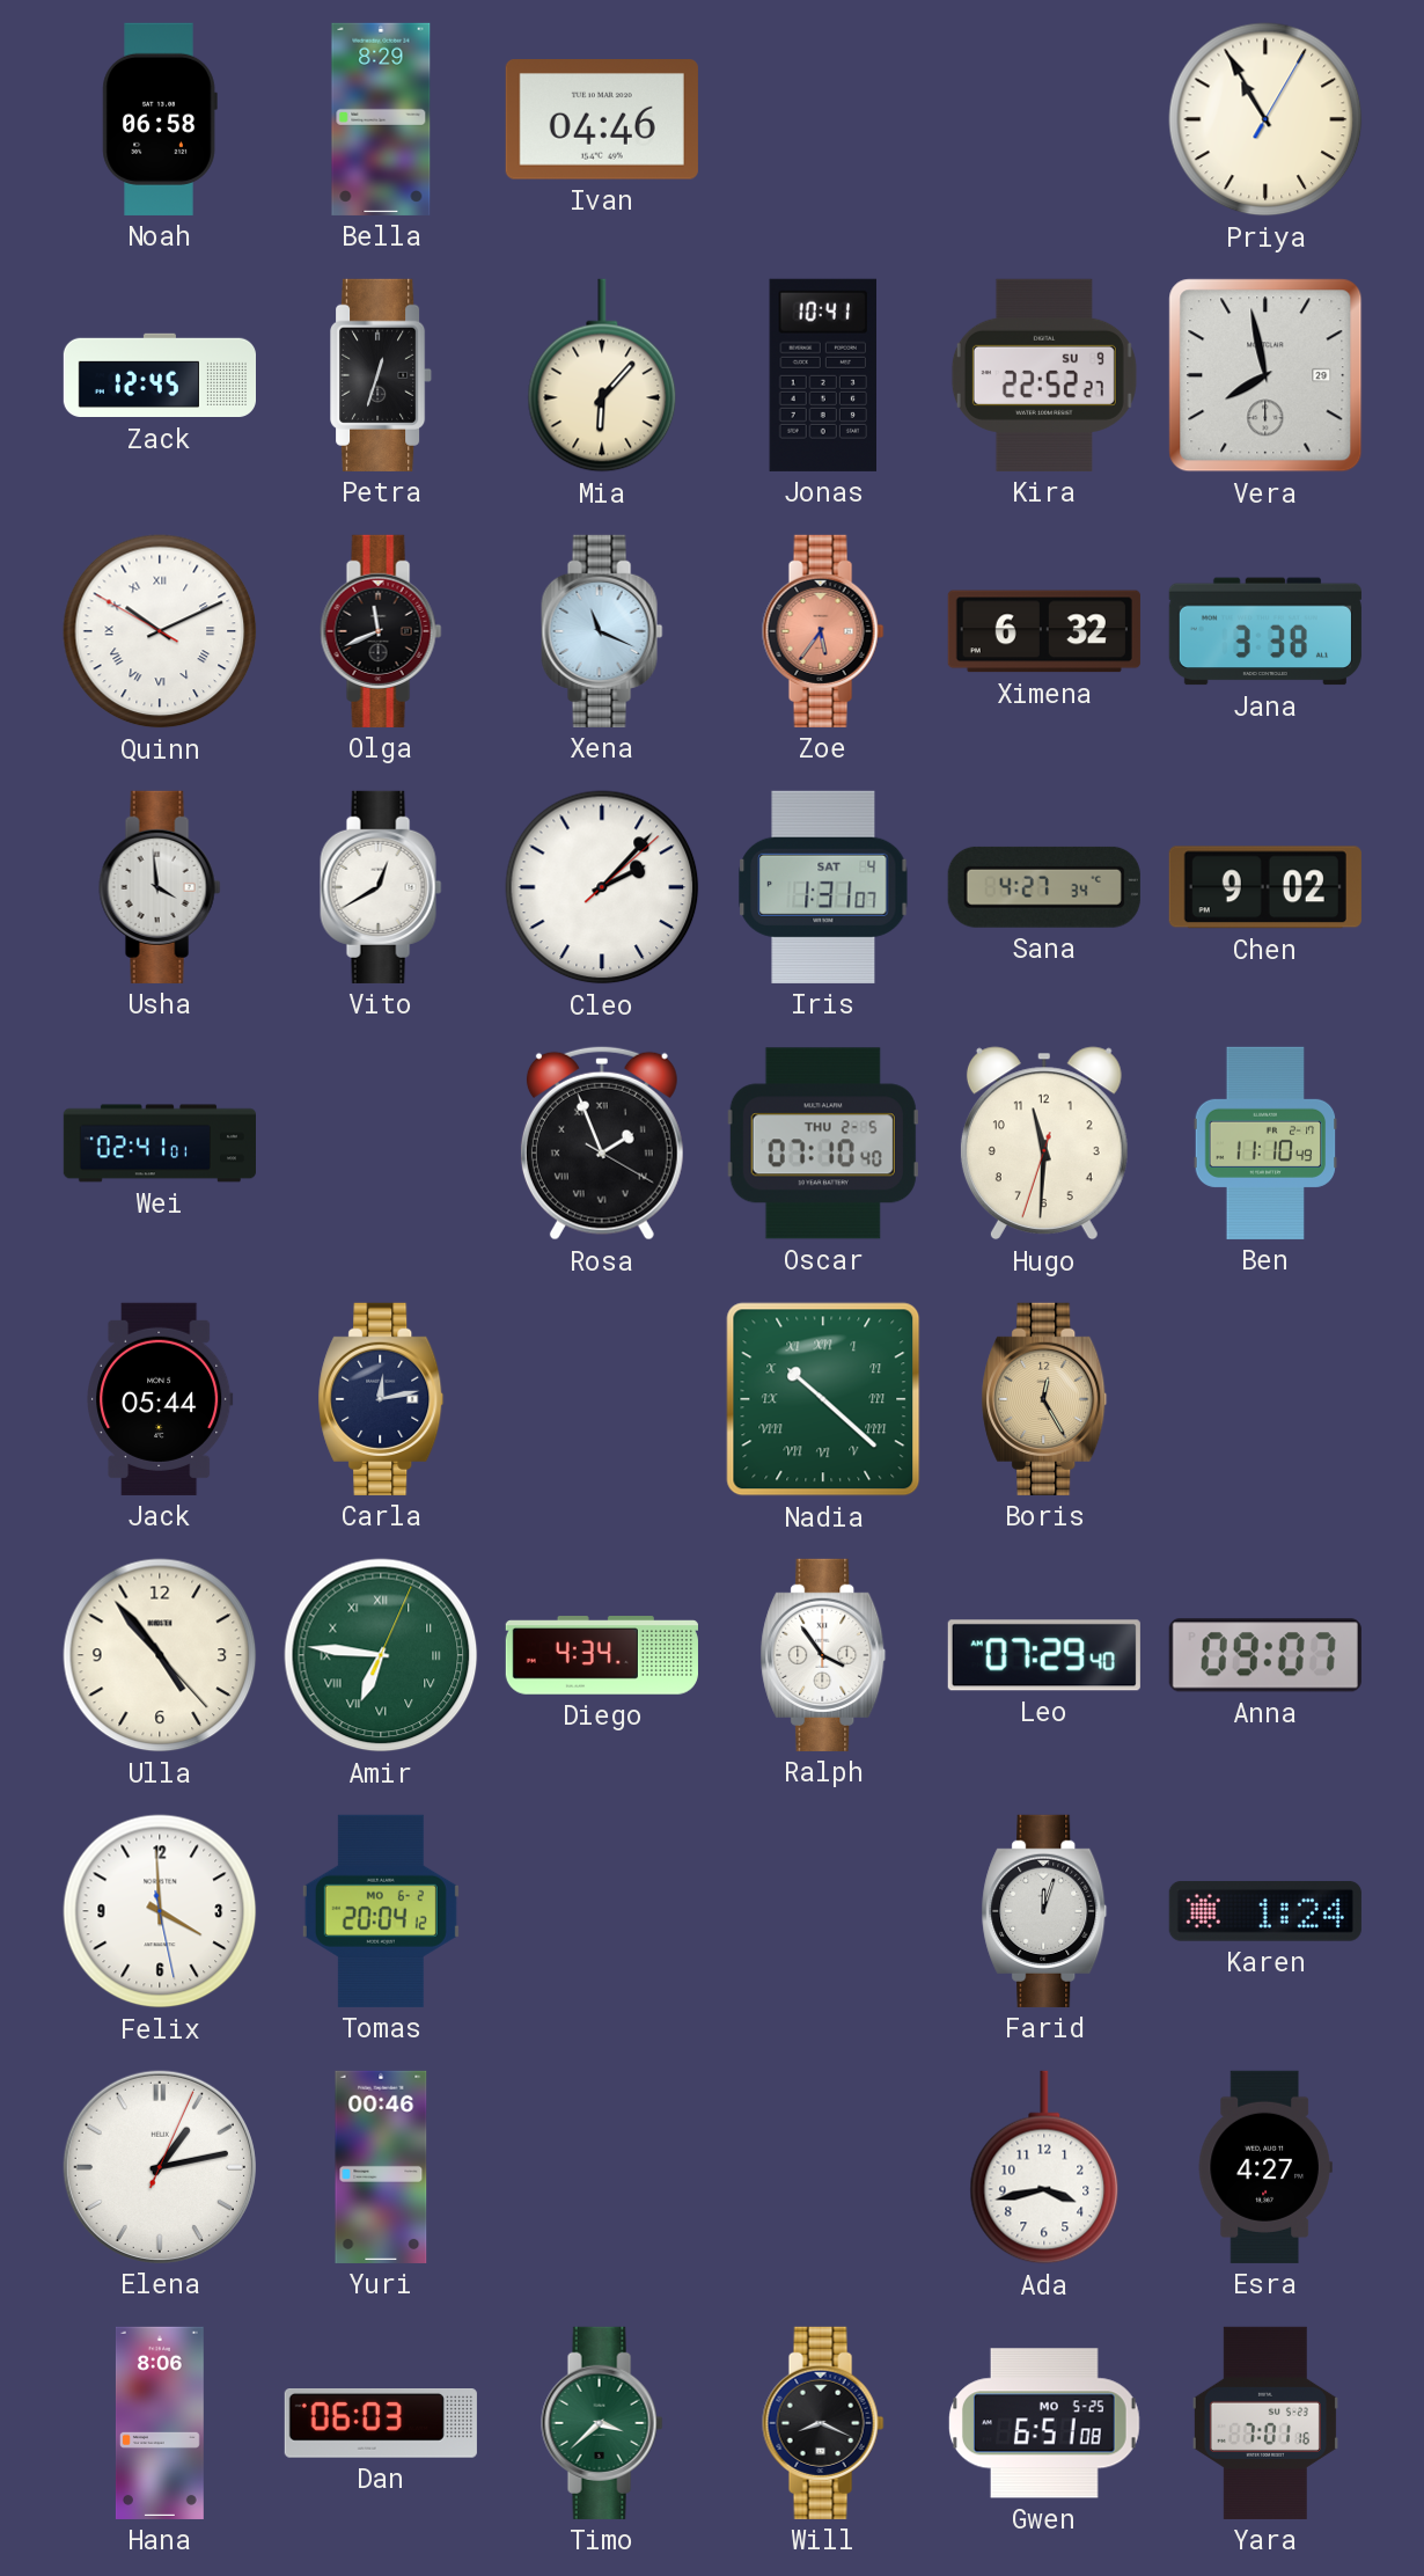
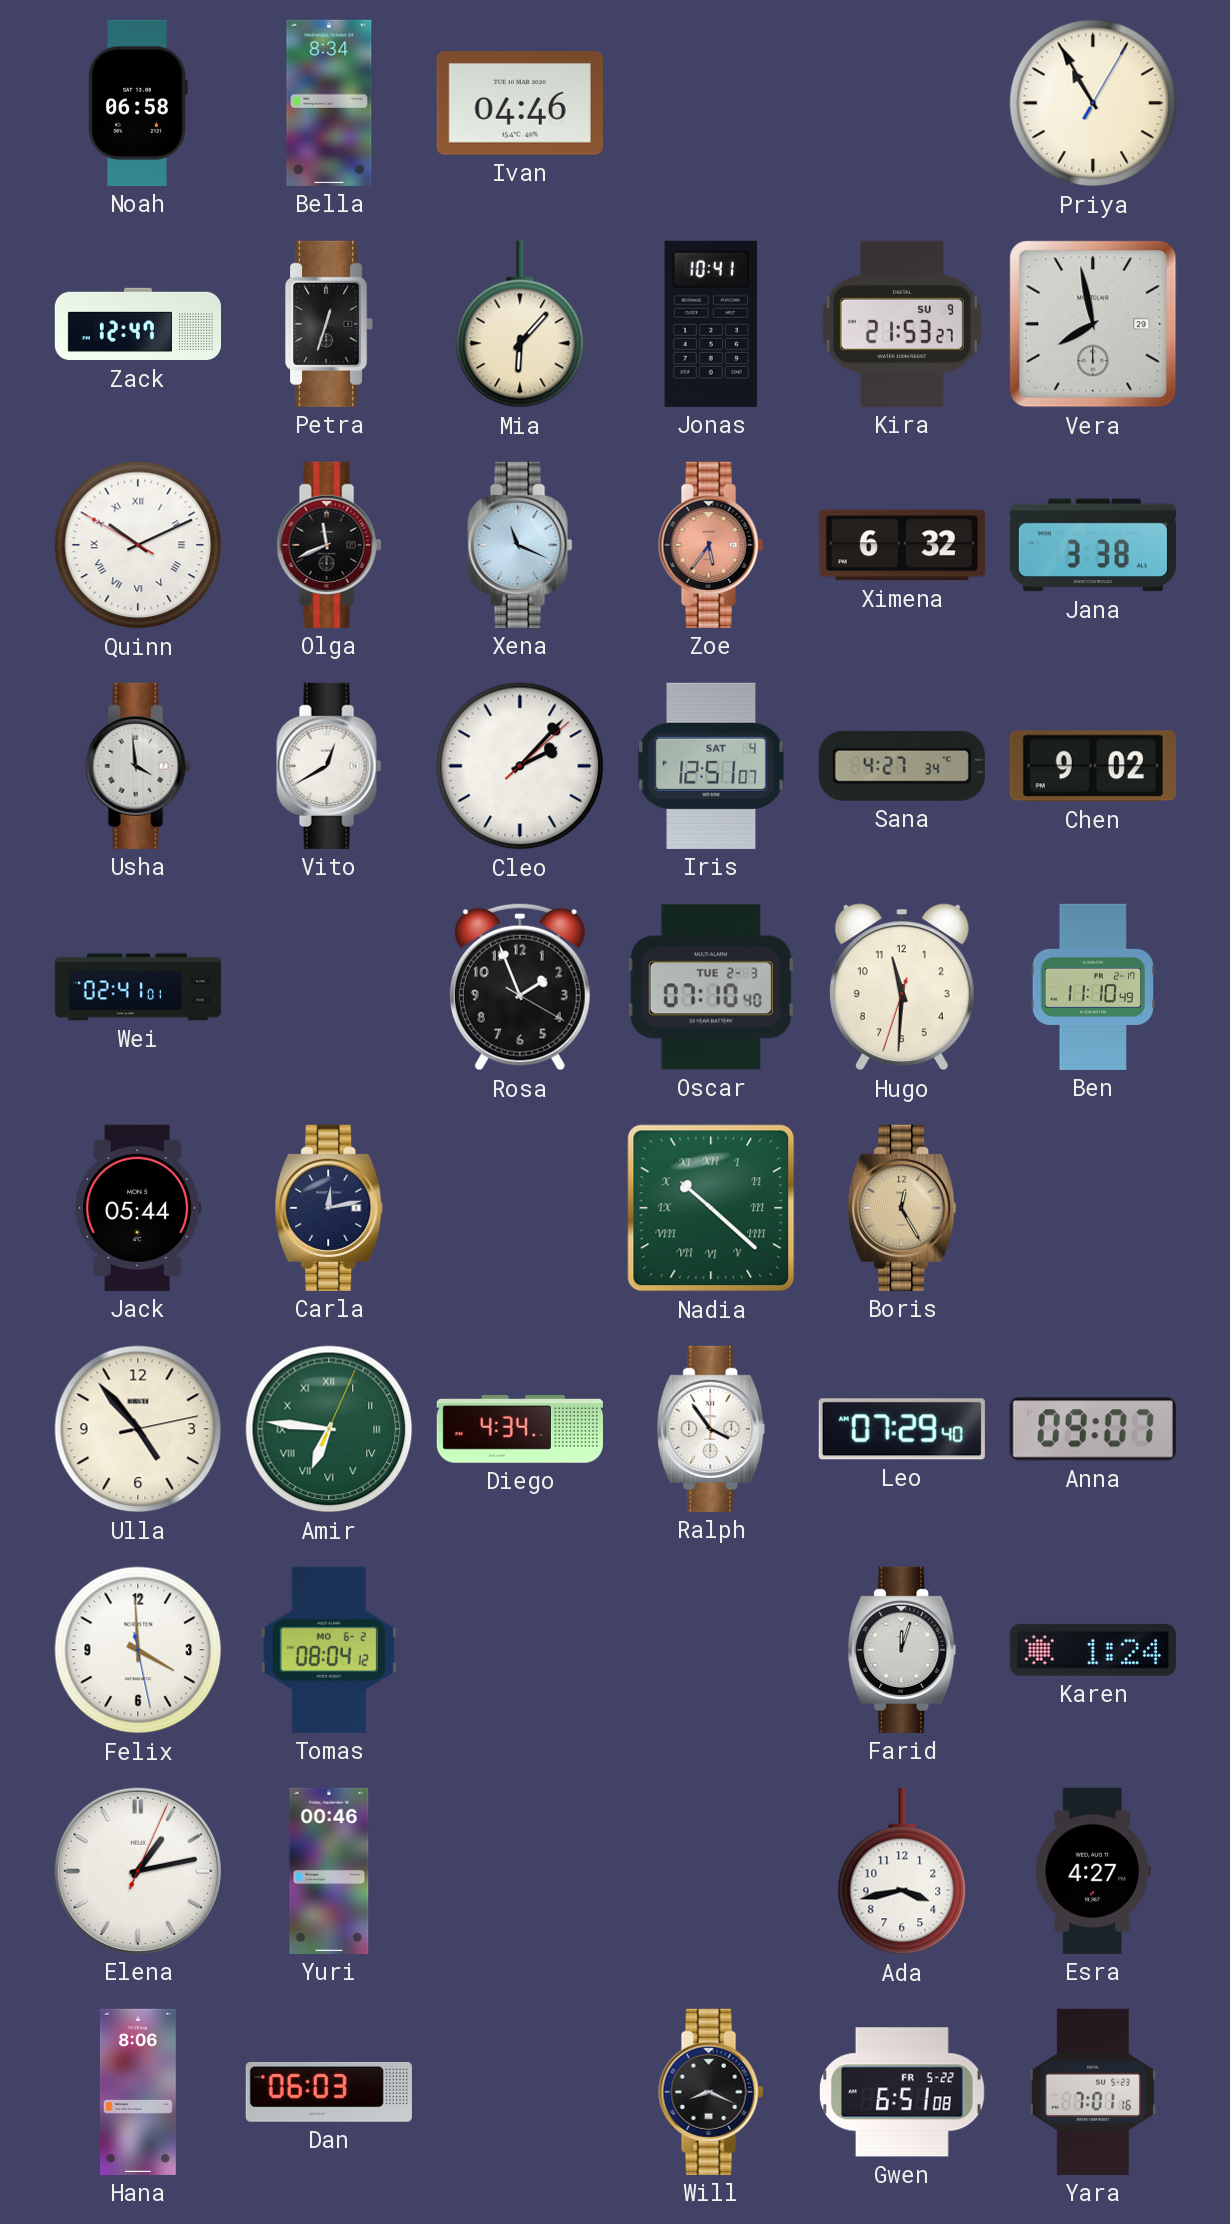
Bella: 8:29 -> 8:34
Zack: 12:45 -> 12:47
Kira: 22:52 -> 21:53
Iris: 1:31 -> 12:51
Rosa numerals: Roman -> Arabic
Oscar date: THU 2-5 -> TUE 2-3
Ulla: 4:53:23 -> 4:53:13
Tomas: 20:04 -> 08:04
Timo: 3:38 -> none
Gwen date: MO 5-25 -> FR 5-22
